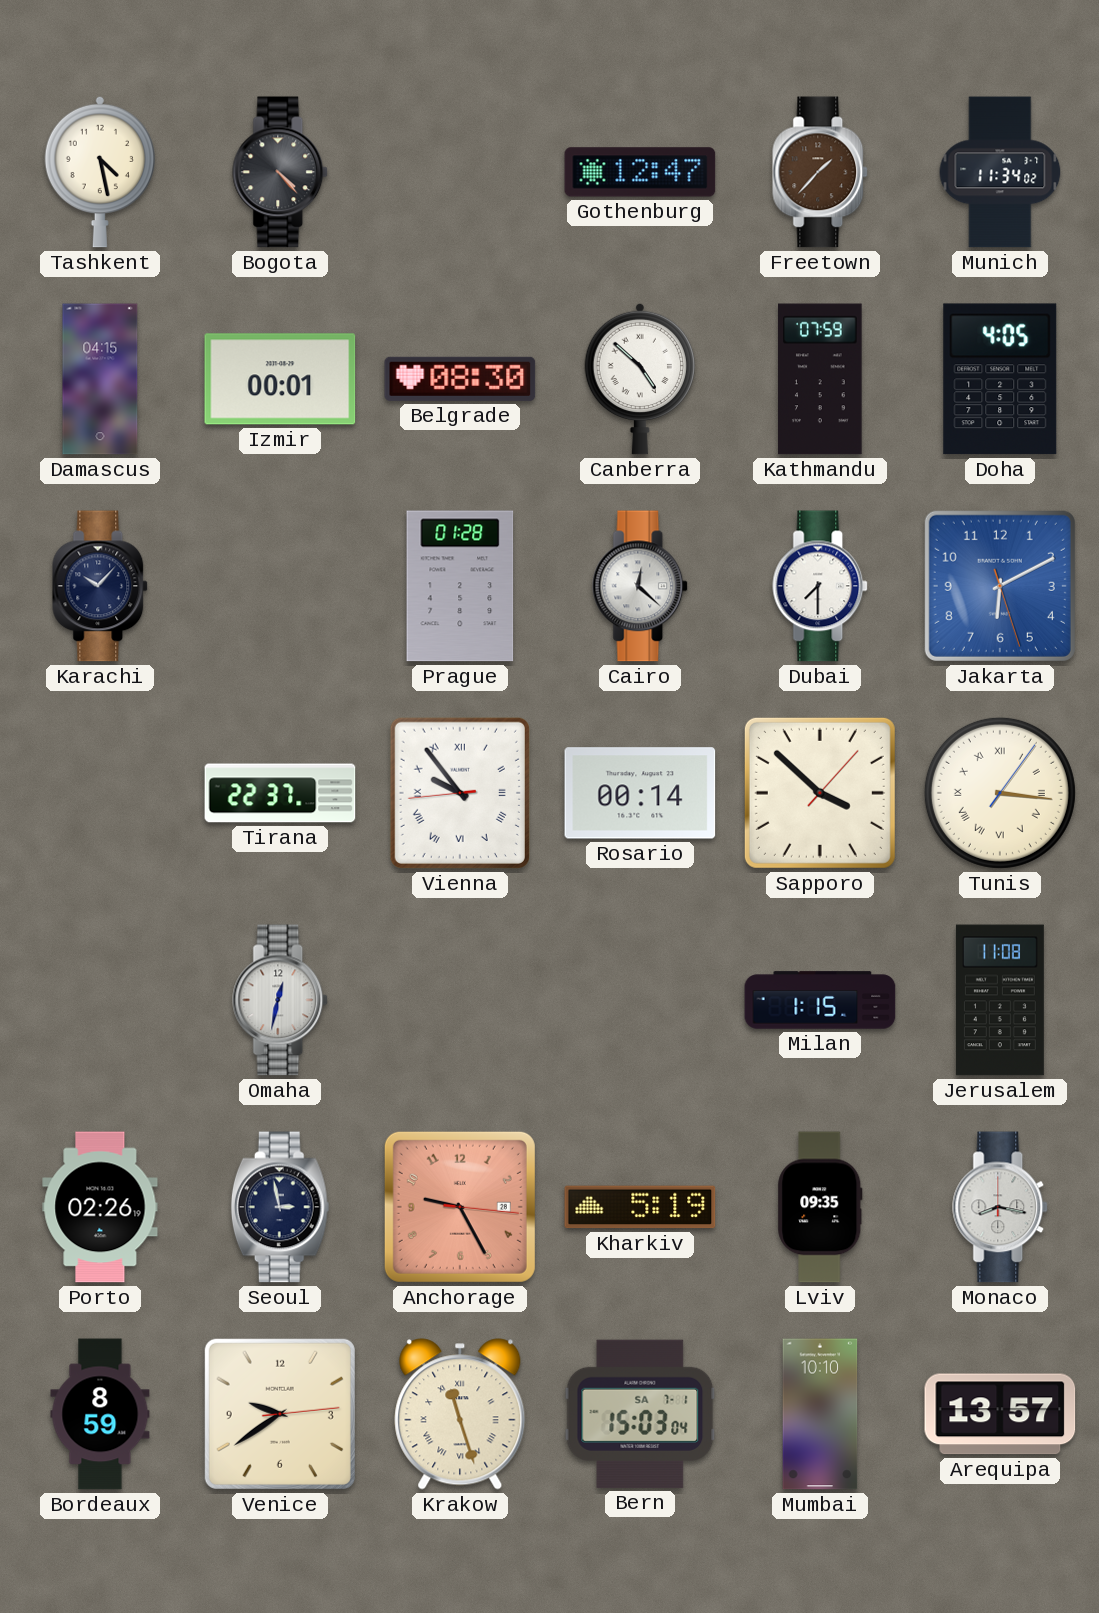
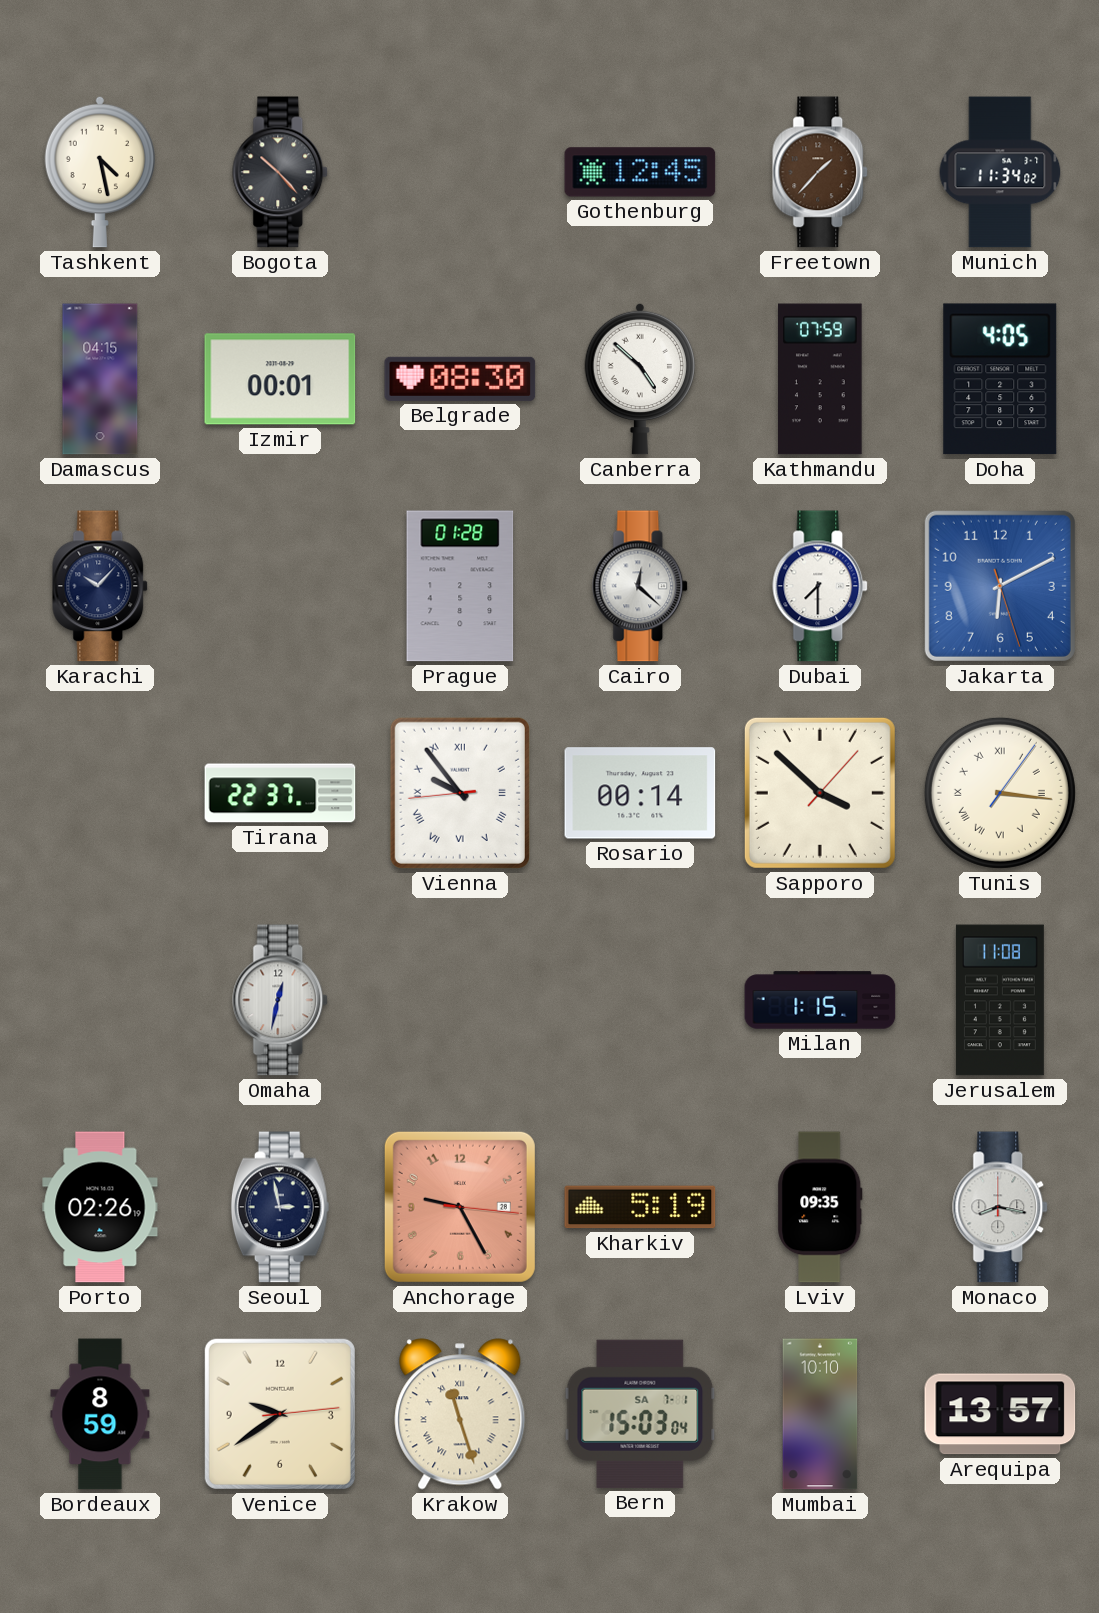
Bogota: 4:23 -> 10:23
Gothenburg: 12:47 -> 12:45
